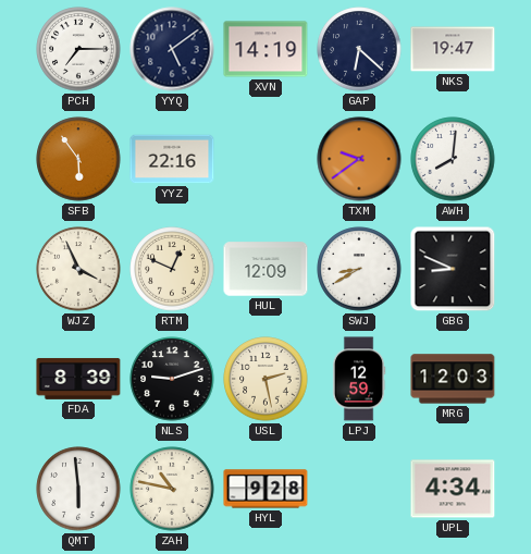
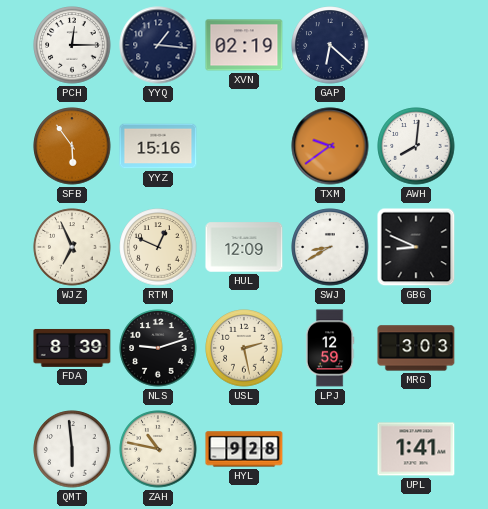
PCH: 7:15 -> 12:15
YYQ: 5:09 -> 1:16
XVN: 14:19 -> 02:19
NKS: 19:47 -> none
YYZ: 22:16 -> 15:16
WJZ: 3:56 -> 6:56
MRG: 12:03 -> 3:03
UPL: 4:34 -> 1:41
